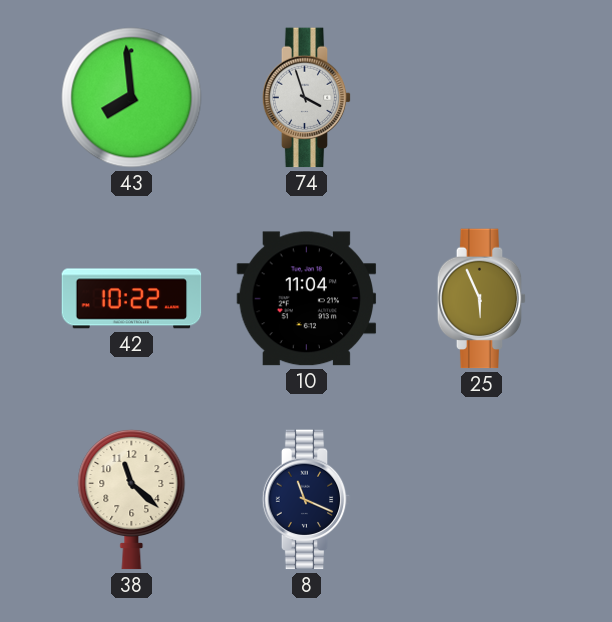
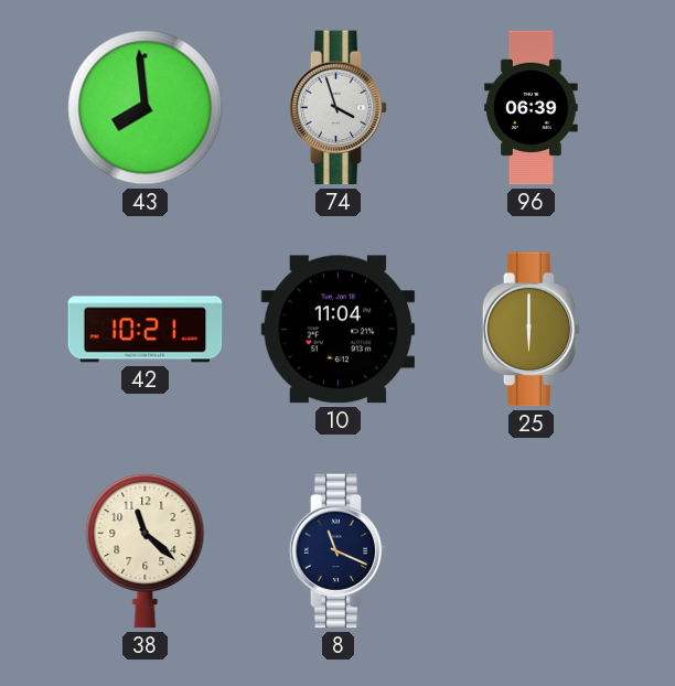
96: none -> 06:39
42: 10:22 -> 10:21
25: 5:56 -> 6:00
